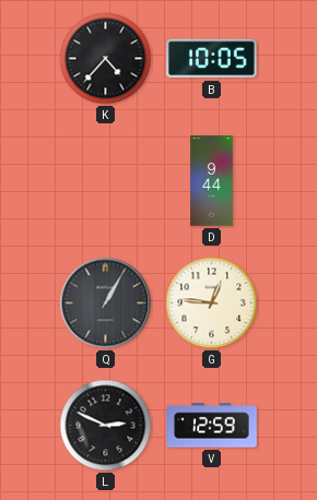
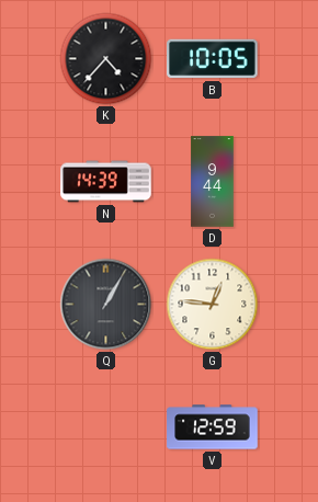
N: none -> 14:39
L: 2:49 -> none
